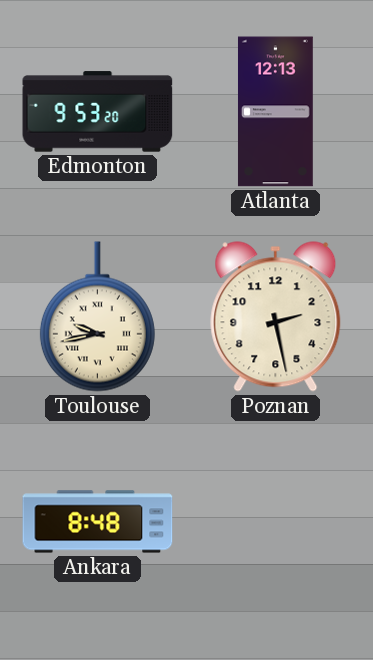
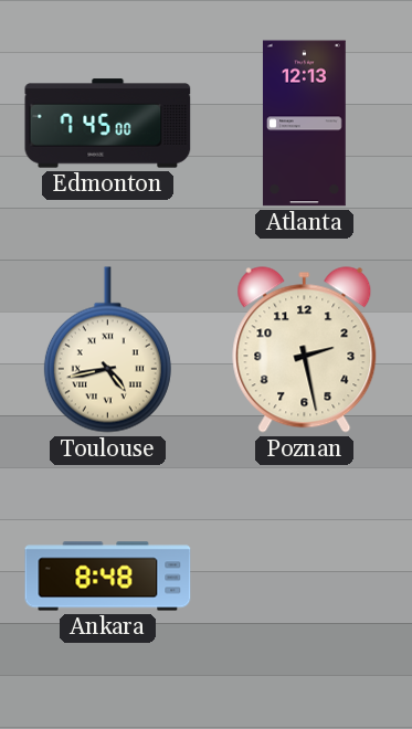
Edmonton: 9:53 -> 7:45
Toulouse: 9:43 -> 4:43
